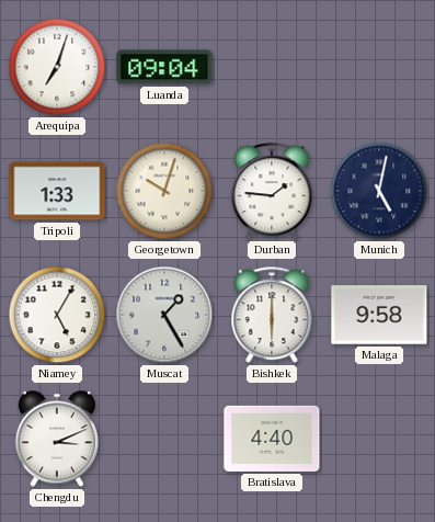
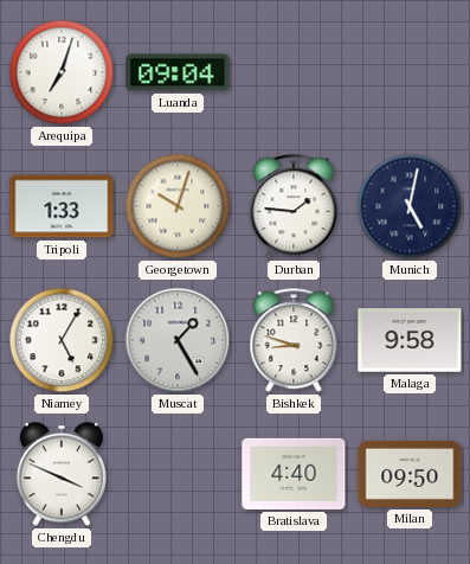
Bishkek: 6:00 -> 8:48
Chengdu: 3:11 -> 3:49
Milan: none -> 09:50
